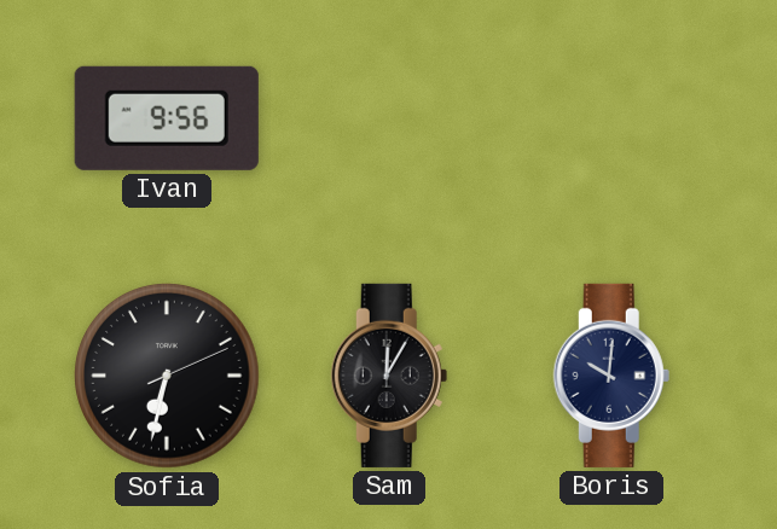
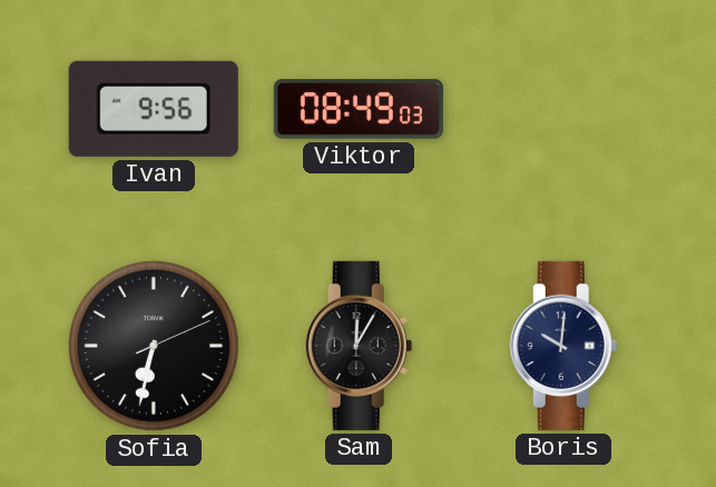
Viktor: none -> 08:49
